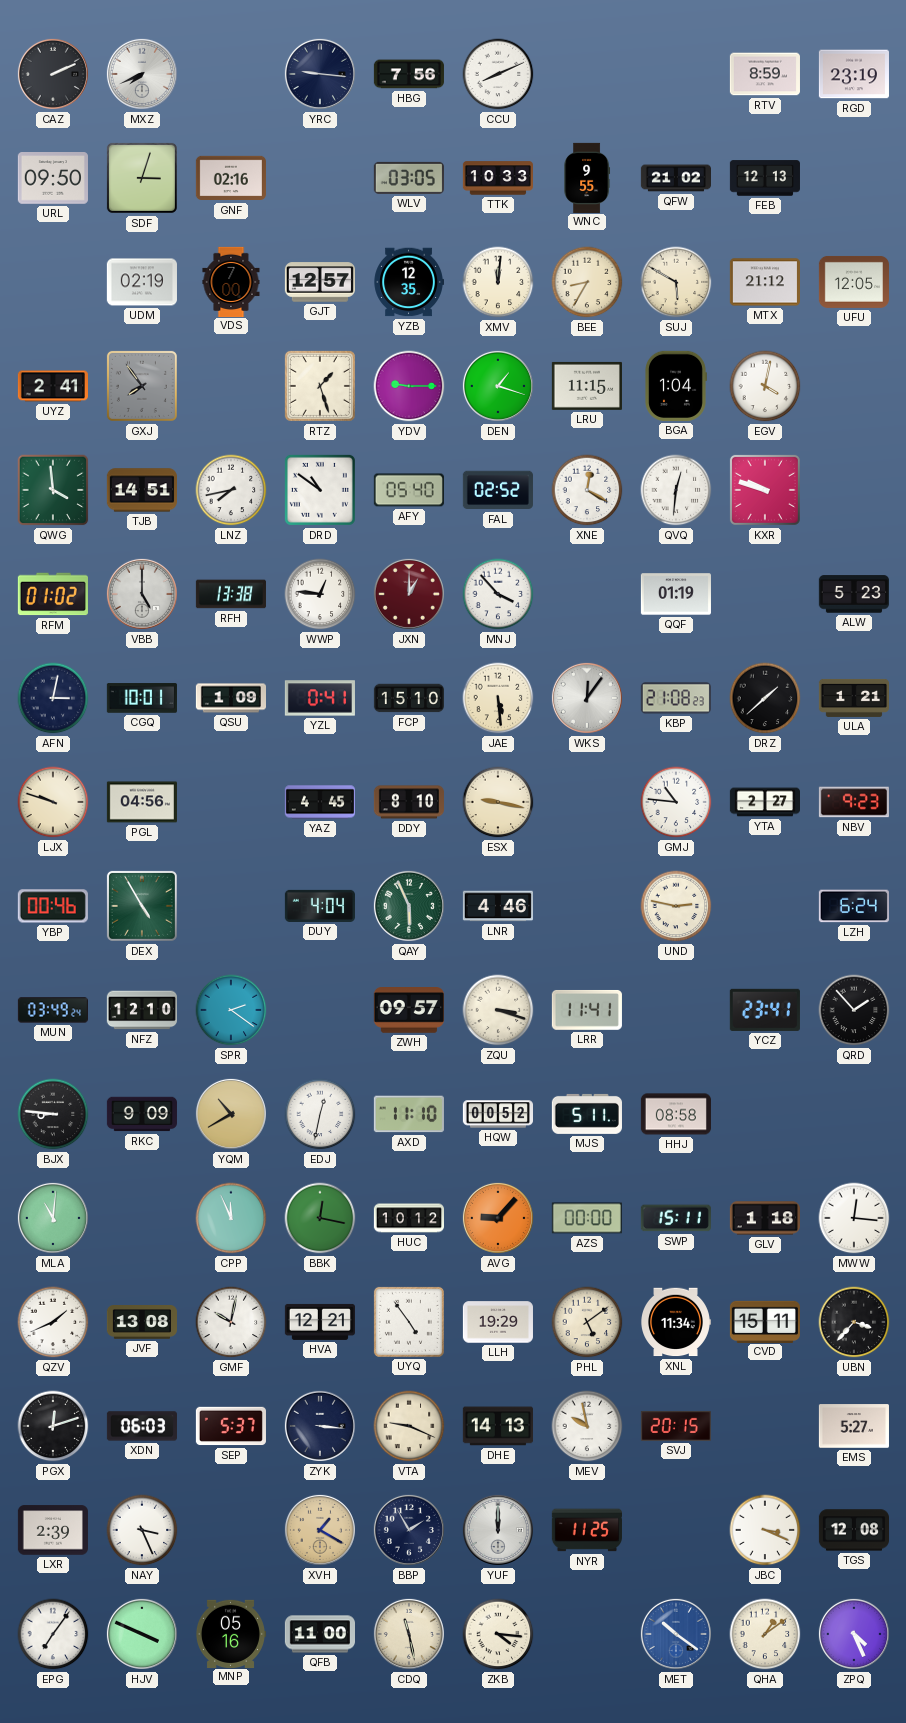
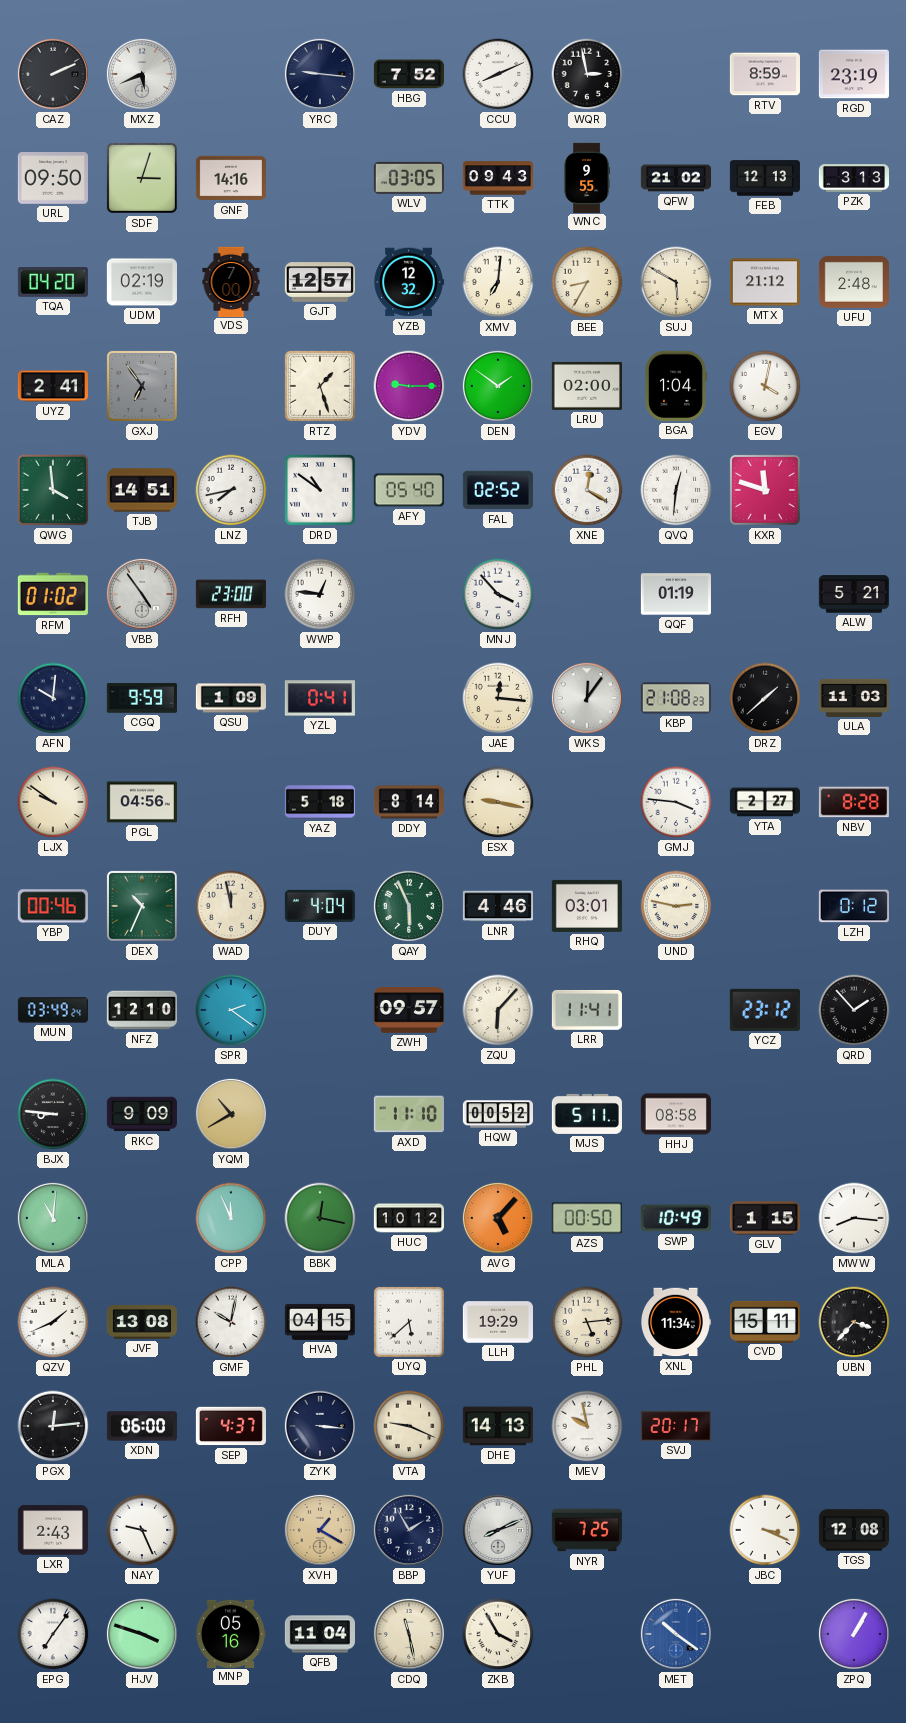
MXZ: 7:41 -> 5:41
HBG: 7:56 -> 7:52
WQR: none -> 2:58
GNF: 02:16 -> 14:16
TTK: 10:33 -> 09:43
PZK: none -> 3:13
TQA: none -> 04:20
YZB: 12:35 -> 12:32
XMV: 12:01 -> 7:01
UFU: 12:05 -> 2:48
GXJ: 7:54 -> 6:54
DEN: 1:18 -> 1:51
LRU: 11:15 -> 02:00
KXR: 9:48 -> 11:48
VBB: 5:00 -> 4:54
RFH: 13:38 -> 23:00
JXN: 1:00 -> none
ALW: 5:23 -> 5:21
AFN: 3:02 -> 10:01
CGQ: 10:01 -> 9:59
FCP: 15:10 -> none
JAE: 5:29 -> 12:16
ULA: 1:21 -> 11:03
LJX: 9:48 -> 9:51
YAZ: 4:45 -> 5:18
DDY: 8:10 -> 8:14
GMJ: 10:46 -> 3:46
NBV: 9:23 -> 8:28
DEX: 4:55 -> 10:34
WAD: none -> 11:58
RHQ: none -> 03:01
LZH: 6:24 -> 0:12
ZQU: 3:18 -> 6:07
YCZ: 23:41 -> 23:12
EDJ: 12:32 -> none
AVG: 9:07 -> 5:07
AZS: 00:00 -> 00:50
SWP: 15:11 -> 10:49
GLV: 1:18 -> 1:15
MWW: 12:16 -> 8:16
HVA: 12:21 -> 04:15
UYQ: 4:54 -> 5:38
PHL: 5:09 -> 5:14
PGX: 12:12 -> 12:14
XDN: 06:03 -> 06:00
SEP: 5:37 -> 4:37
SVJ: 20:15 -> 20:17
EMS: 5:27 -> none
LXR: 2:39 -> 2:43
NAY: 3:26 -> 9:26
YUF: 12:00 -> 8:11
NYR: 11:25 -> 7:25
HJV: 3:49 -> 3:48
QFB: 11:00 -> 11:04
ZKB: 4:16 -> 3:55
QHA: 1:09 -> none
ZPQ: 4:26 -> 1:05
